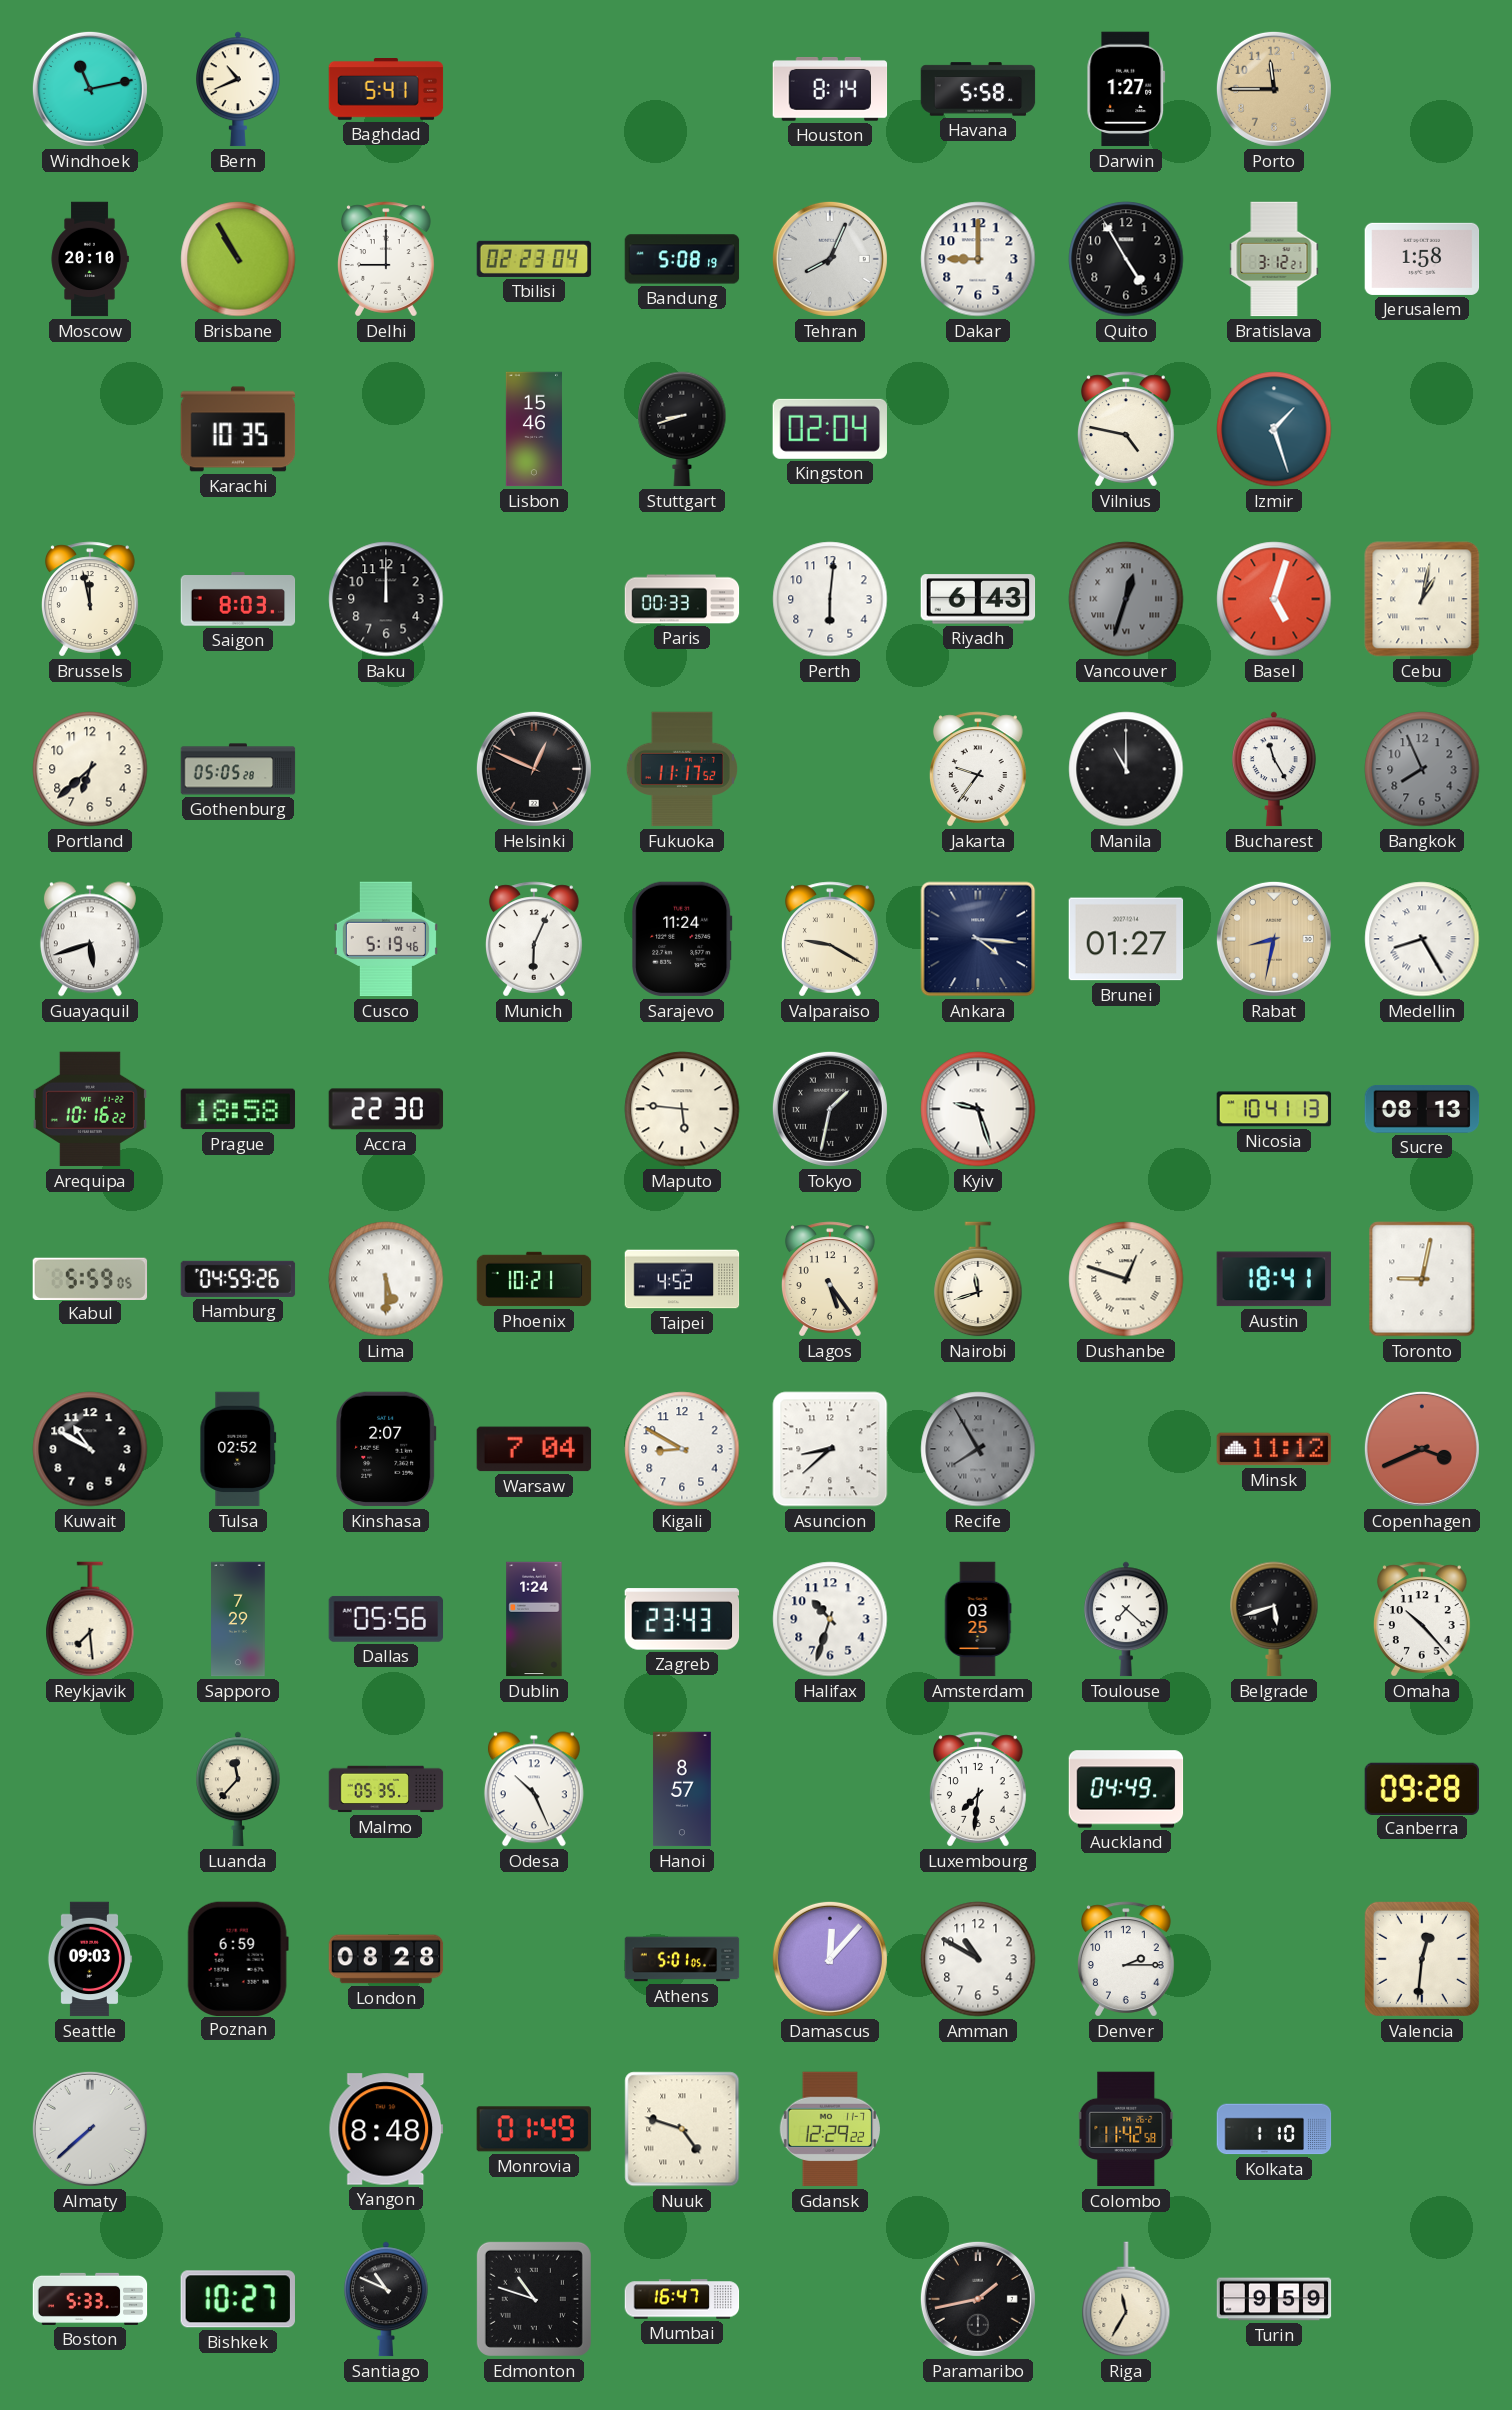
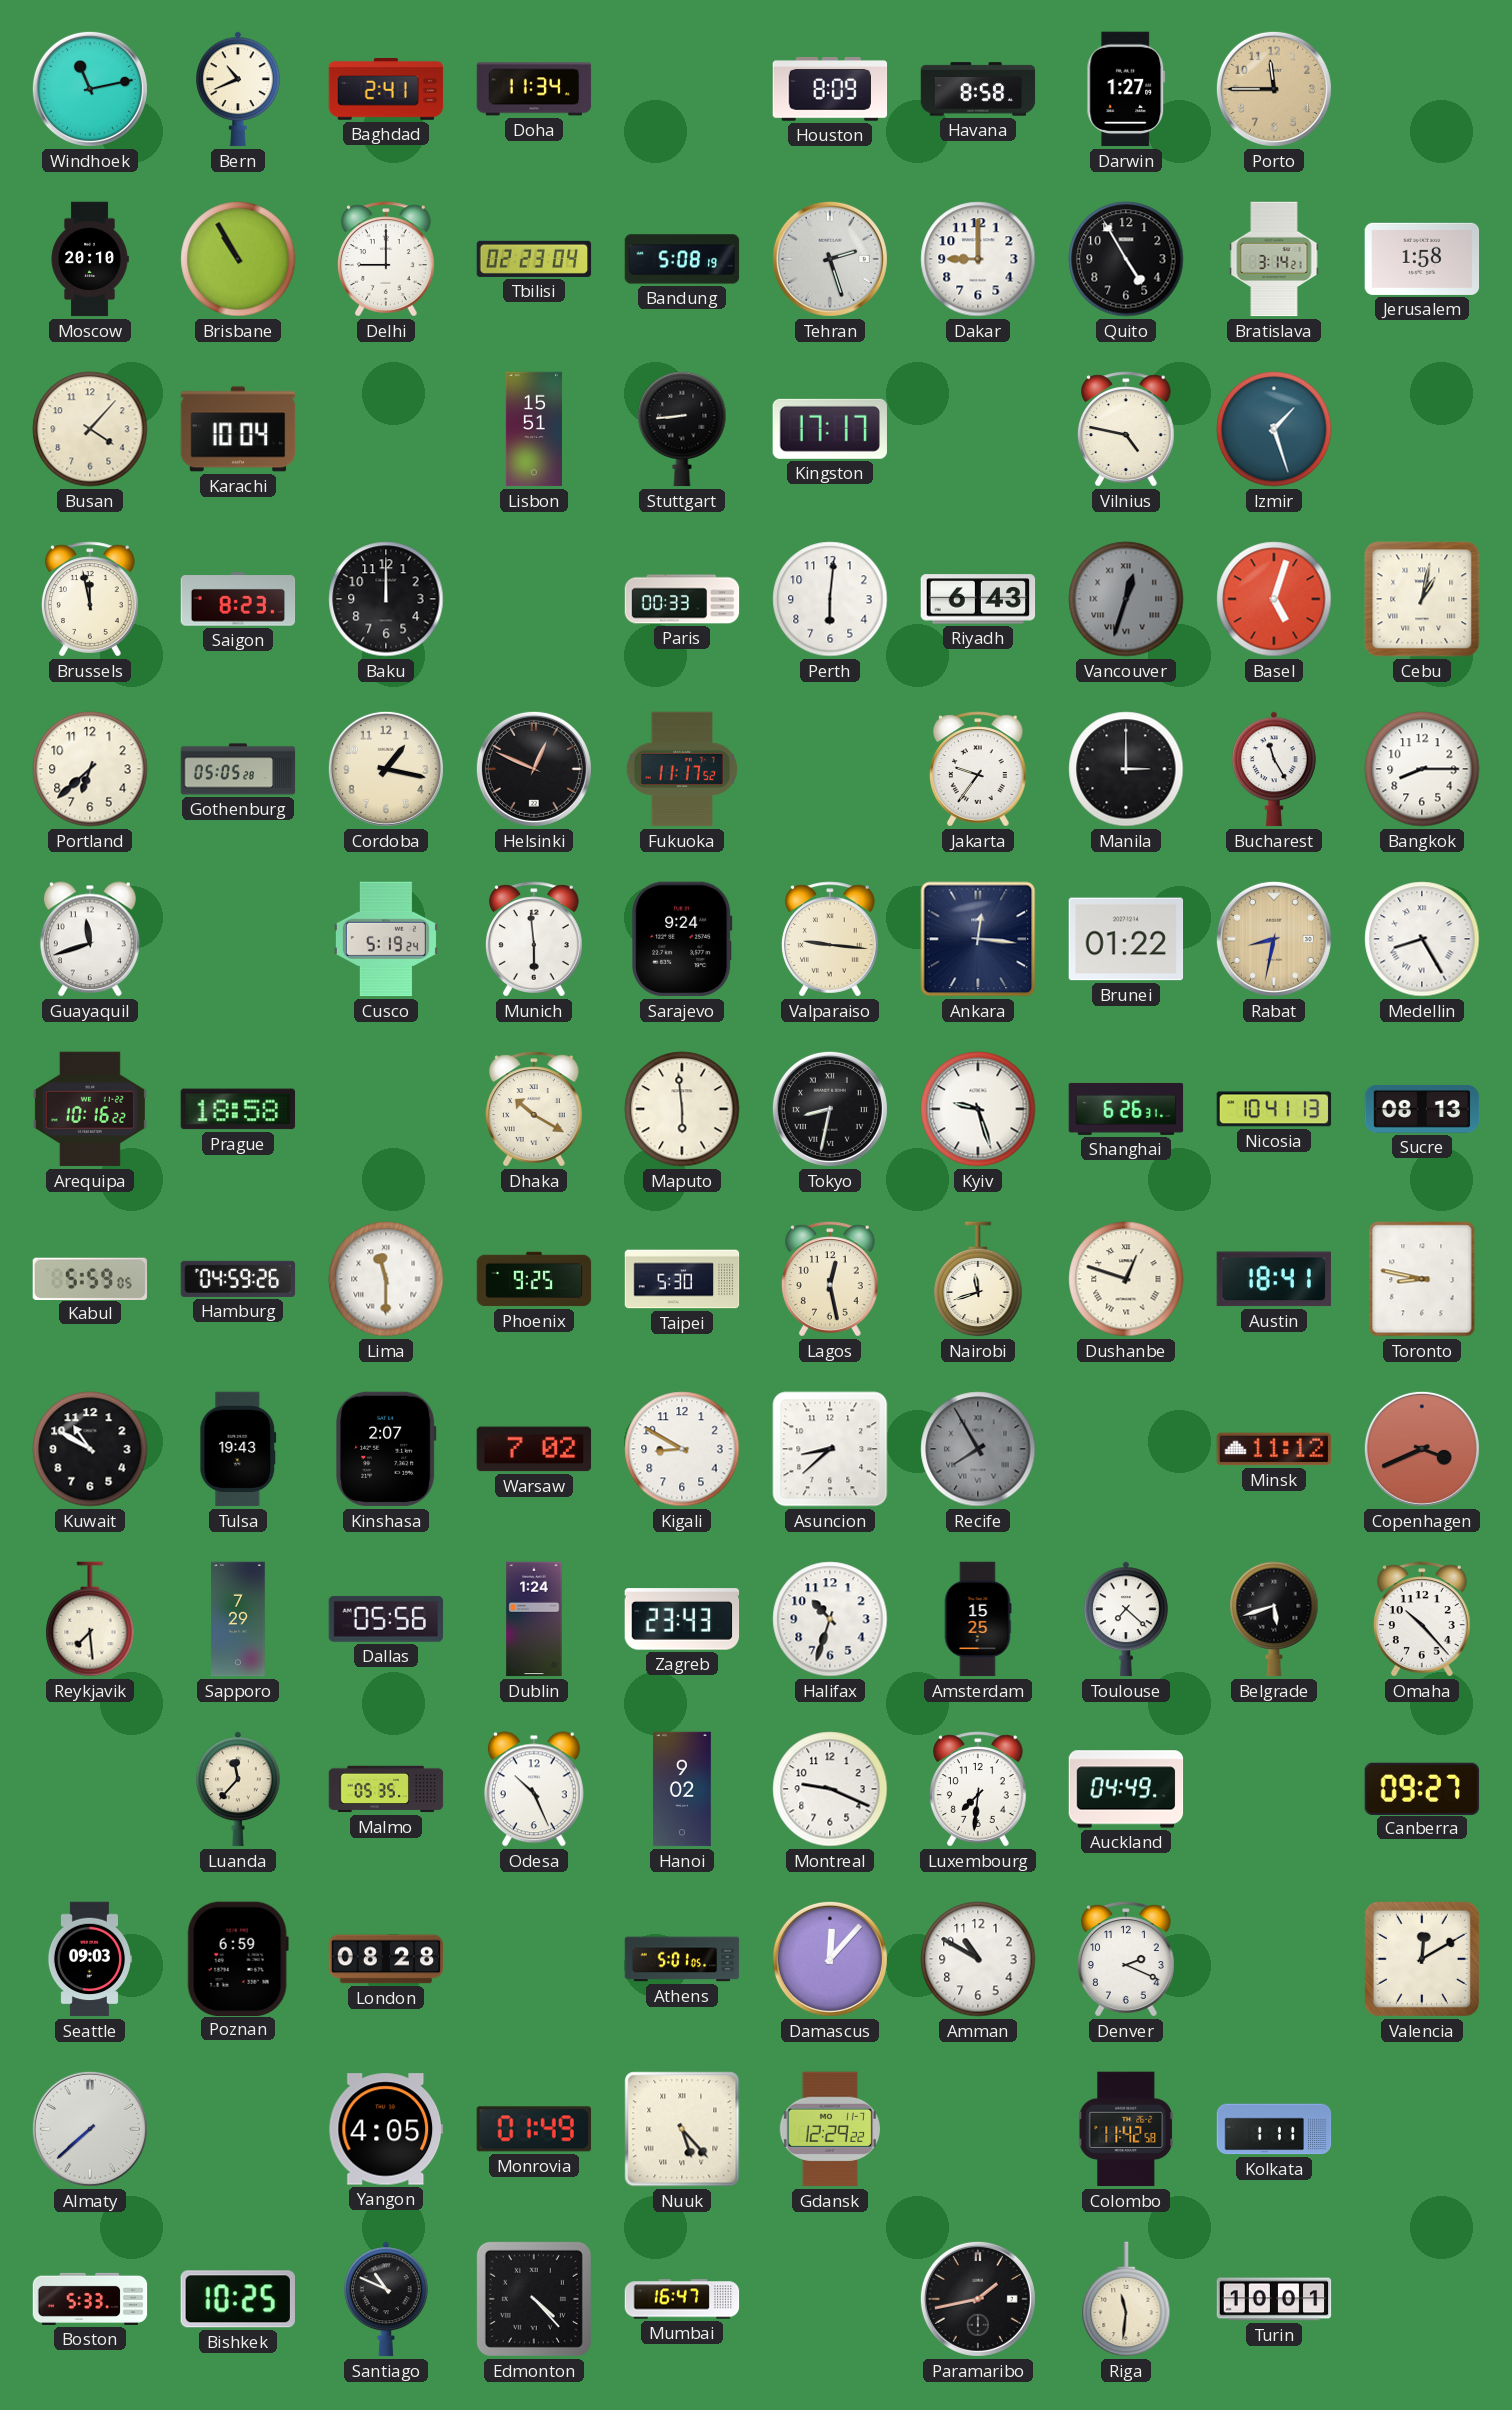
Baghdad: 5:41 -> 2:41
Doha: none -> 11:34
Houston: 8:14 -> 8:09
Havana: 5:58 -> 8:58
Tehran: 8:04 -> 2:27
Bratislava: 3:12 -> 3:14
Busan: none -> 4:07
Karachi: 10:35 -> 10:04
Lisbon: 15:46 -> 15:51
Stuttgart: 8:42 -> 8:44
Kingston: 02:04 -> 17:17
Saigon: 8:03 -> 8:23
Cordoba: none -> 1:17
Manila: 11:00 -> 3:00
Bangkok: 7:56 -> 8:15
Bangkok dial: grey -> white
Guayaquil: 5:42 -> 11:42
Cusco: 5:19:46 -> 5:19:24
Munich: 6:04 -> 5:59
Sarajevo: 11:24 -> 9:24
Valparaiso: 9:20 -> 9:16
Ankara: 4:16 -> 12:16
Brunei: 01:27 -> 01:22
Accra: 22:30 -> none
Dhaka: none -> 10:20
Maputo: 5:46 -> 5:59
Tokyo: 1:32 -> 8:32
Shanghai: none -> 6:26
Lima: 5:30 -> 11:30
Phoenix: 10:21 -> 9:25
Taipei: 4:52 -> 5:30
Lagos: 5:24 -> 12:28
Toronto: 9:02 -> 8:47
Tulsa: 02:52 -> 19:43
Warsaw: 7:04 -> 7:02
Amsterdam: 03:25 -> 15:25
Hanoi: 8:57 -> 9:02
Montreal: none -> 9:19
Canberra: 09:28 -> 09:27
Denver: 2:15 -> 2:19
Valencia: 12:31 -> 12:10
Yangon: 8:48 -> 4:05
Nuuk: 4:48 -> 5:23
Kolkata: 1:10 -> 1:11
Bishkek: 10:27 -> 10:25
Edmonton: 10:48 -> 4:23
Riga: 11:35 -> 11:31
Turin: 9:59 -> 10:01
